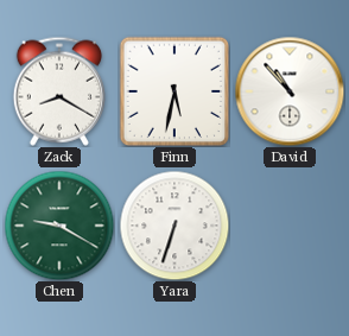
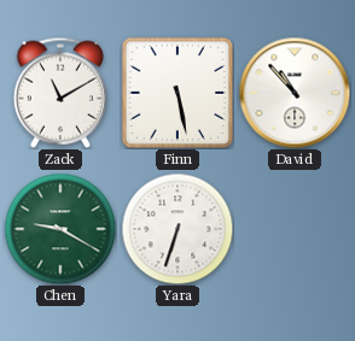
Zack: 8:20 -> 11:10
Finn: 5:32 -> 5:28
